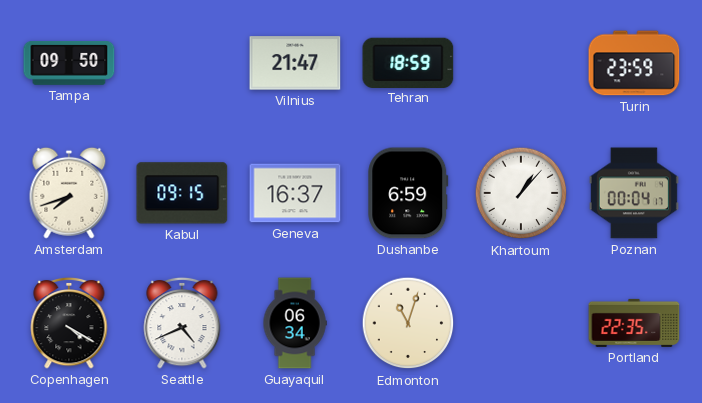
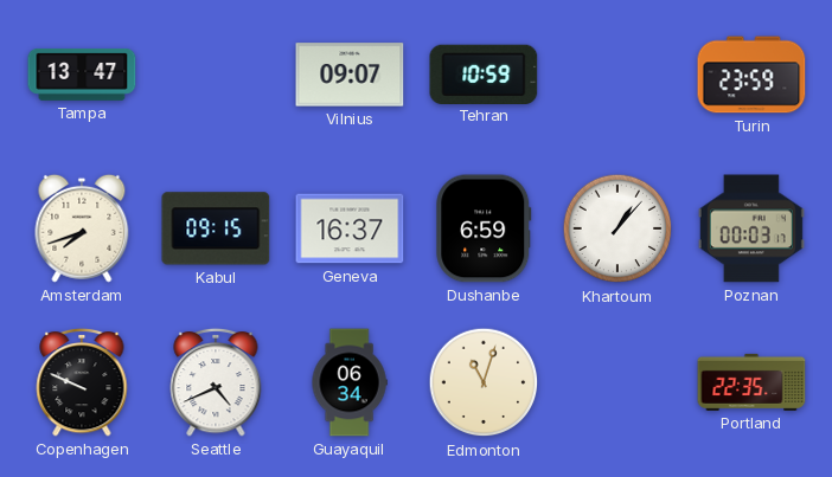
Tampa: 09:50 -> 13:47
Vilnius: 21:47 -> 09:07
Tehran: 18:59 -> 10:59
Poznan: 00:04 -> 00:03
Copenhagen: 4:20 -> 9:49
